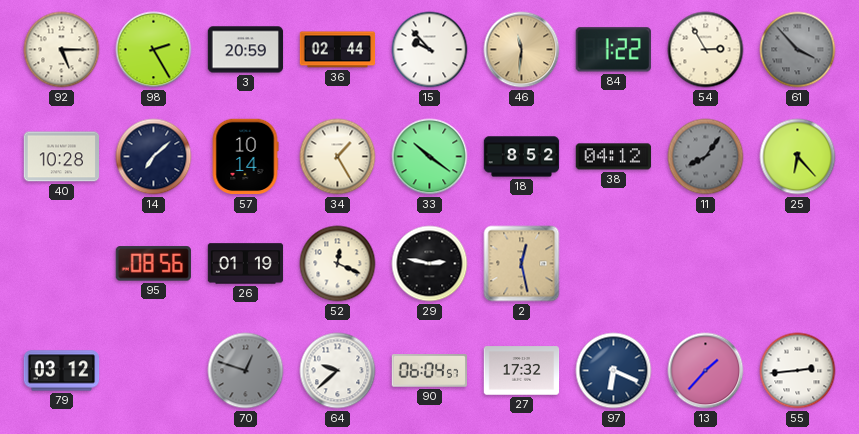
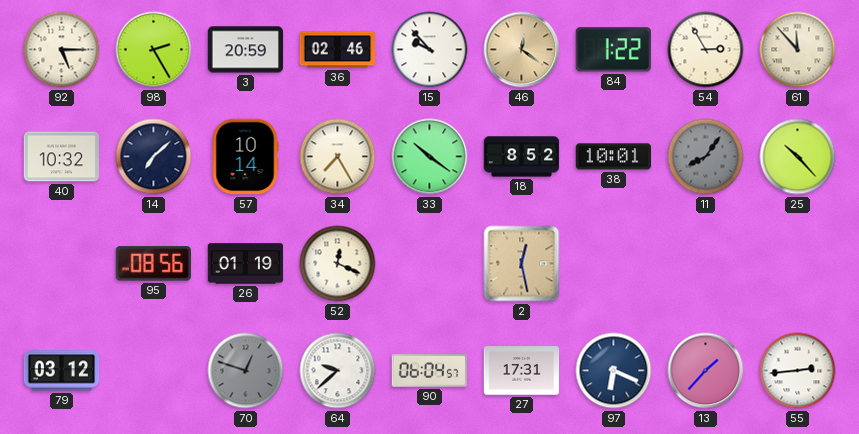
36: 02:44 -> 02:46
46: 11:31 -> 12:21
61: 3:53 -> 11:53
61 dial: grey -> cream
40: 10:28 -> 10:32
34: 1:25 -> 7:25
38: 04:12 -> 10:01
25: 6:23 -> 10:23
29: 2:47 -> none
27: 17:32 -> 17:31
